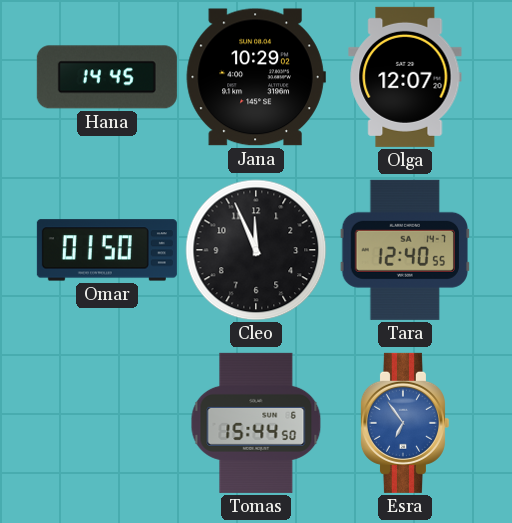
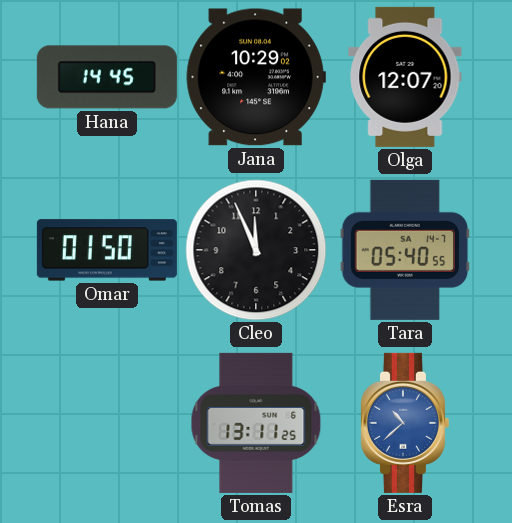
Tara: 12:40 -> 05:40
Tomas: 15:44 -> 13:11
Esra: 6:54 -> 10:38
